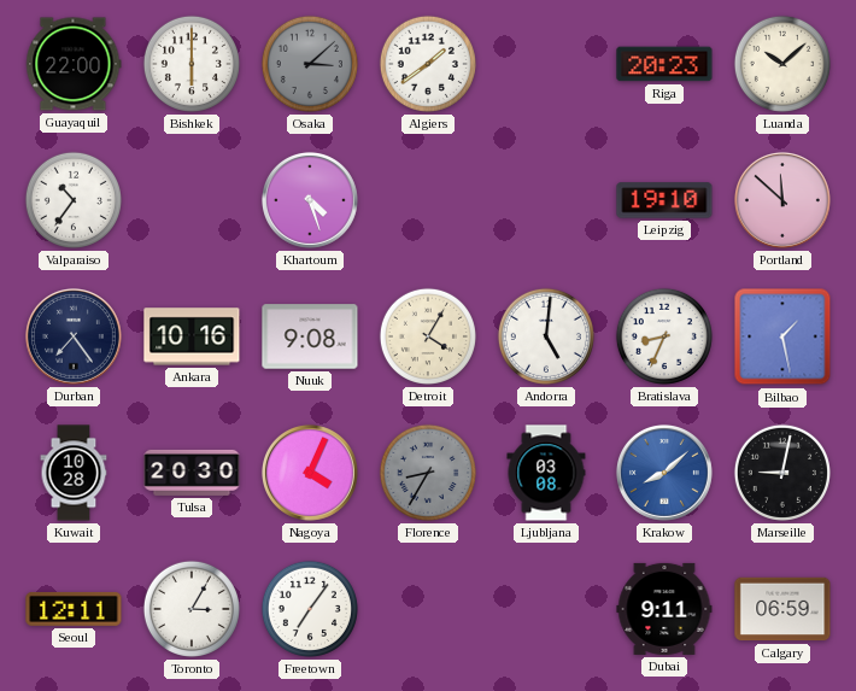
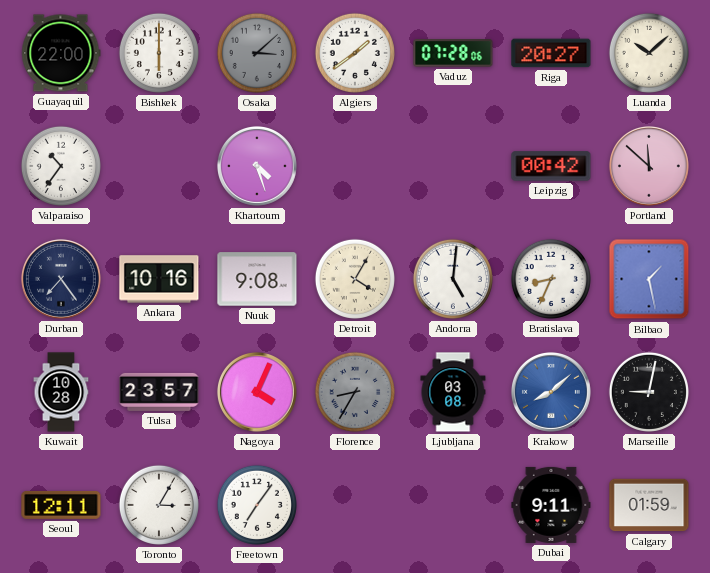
Vaduz: none -> 07:28
Riga: 20:23 -> 20:27
Leipzig: 19:10 -> 00:42
Tulsa: 20:30 -> 23:57
Calgary: 06:59 -> 01:59
